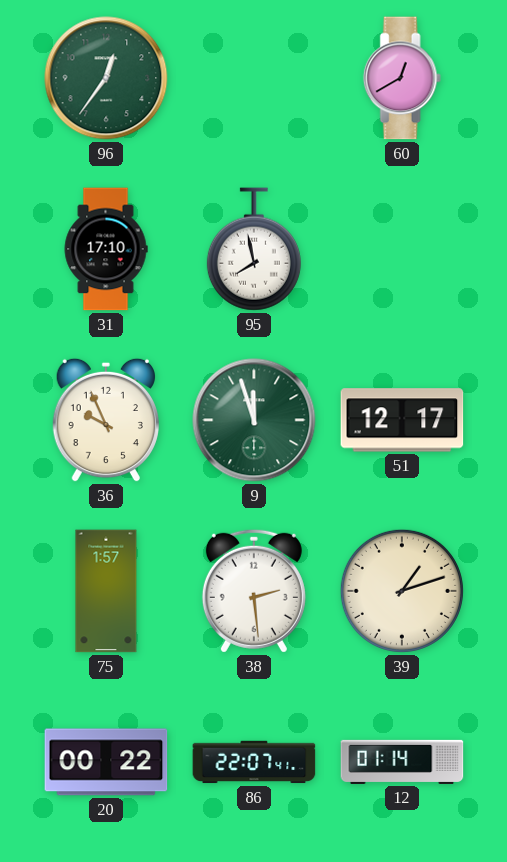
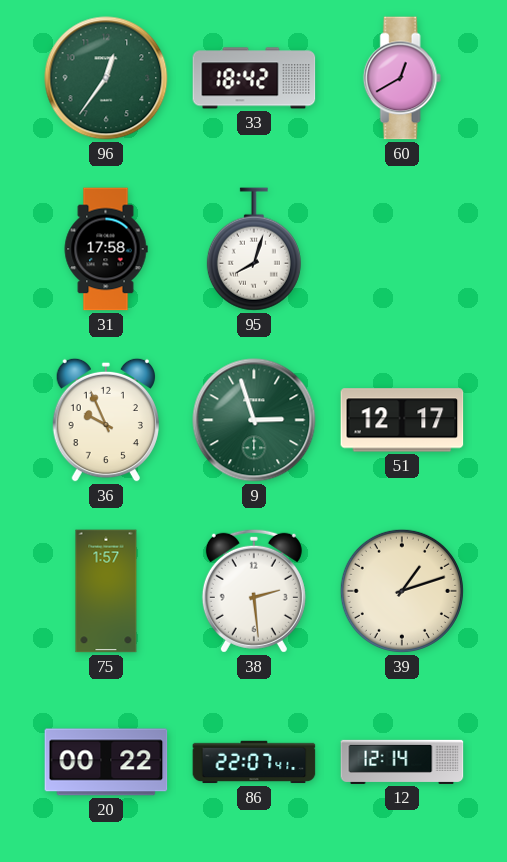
33: none -> 18:42
31: 17:10 -> 17:58
95: 7:58 -> 8:03
9: 11:57 -> 2:57
12: 01:14 -> 12:14
